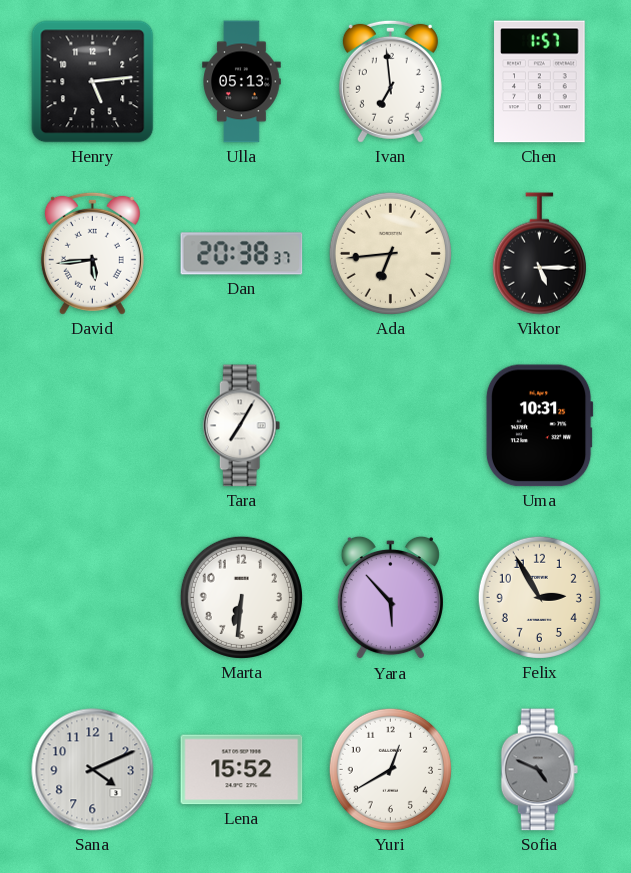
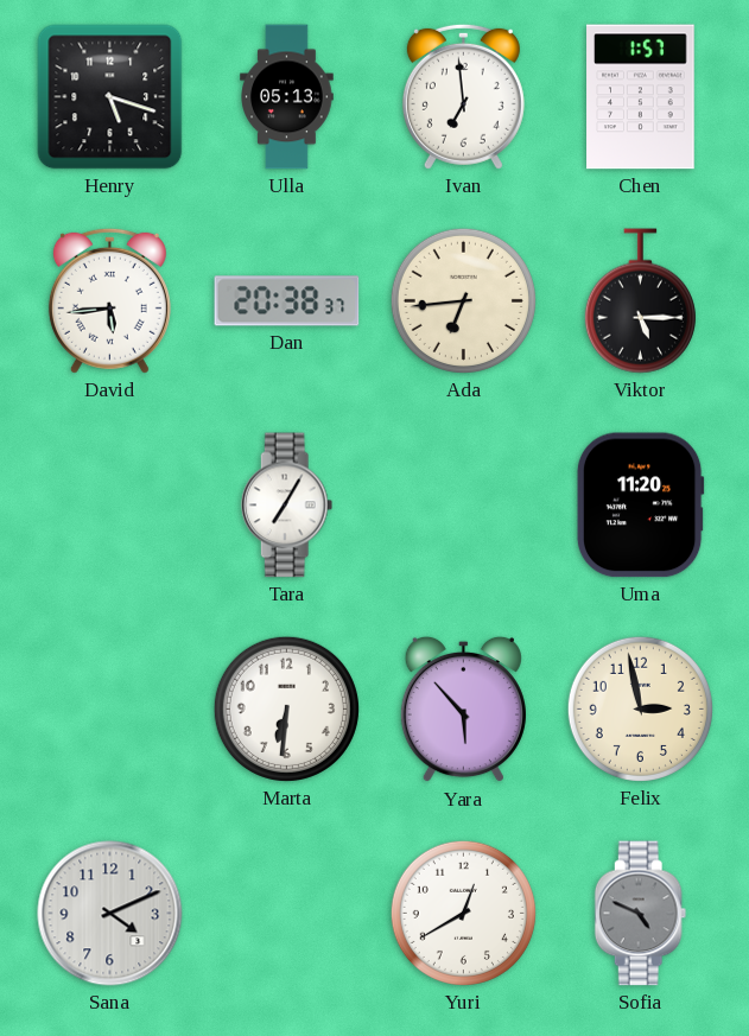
Henry: 5:14 -> 5:18
Uma: 10:31 -> 11:20
Felix: 2:55 -> 2:58
Lena: 15:52 -> none
